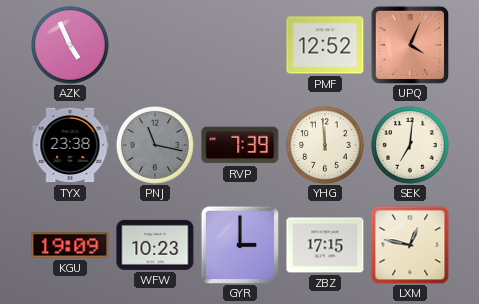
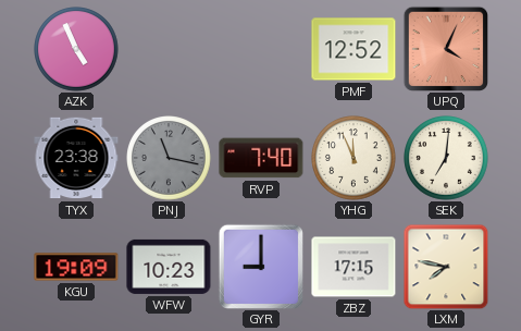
RVP: 7:39 -> 7:40
YHG: 11:59 -> 11:56
GYR: 3:00 -> 9:00
LXM: 12:47 -> 7:47
